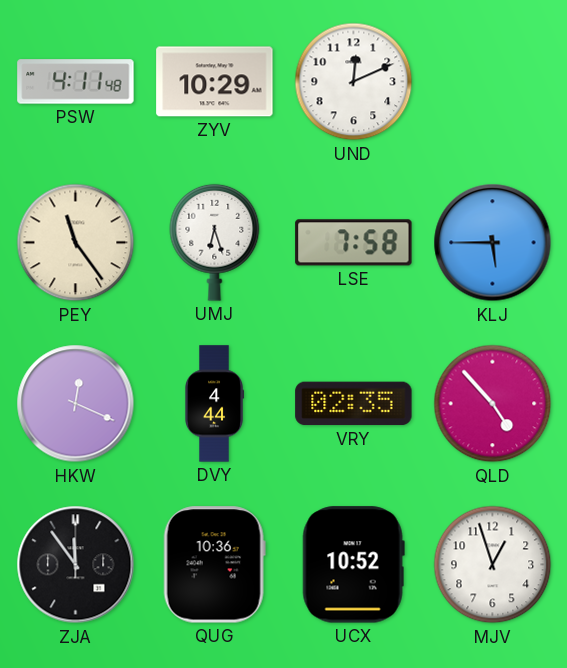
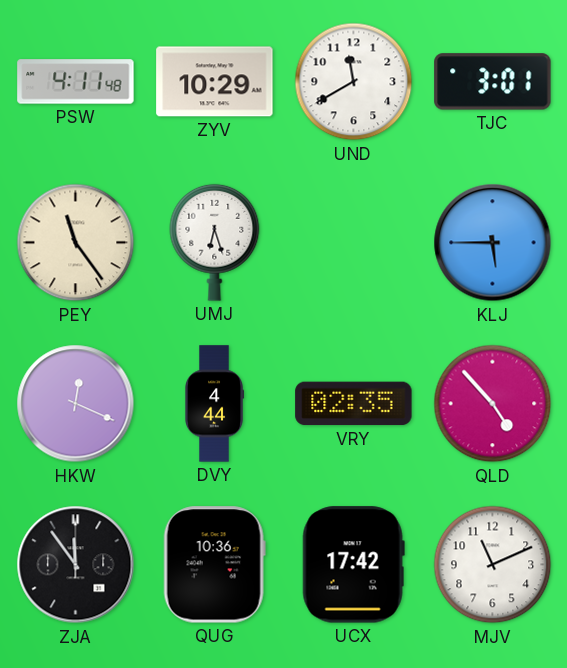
UND: 12:11 -> 11:40
TJC: none -> 3:01
LSE: 7:58 -> none
UCX: 10:52 -> 17:42
MJV: 12:57 -> 11:11
